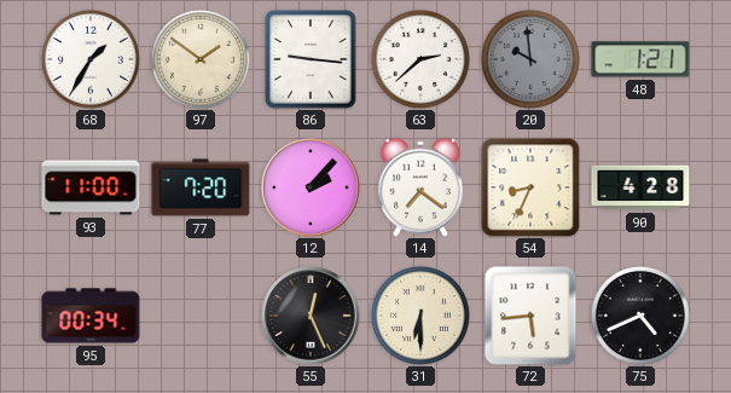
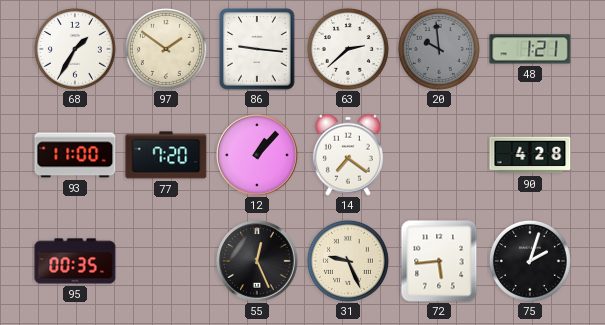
12: 2:07 -> 1:07
54: 8:34 -> none
95: 00:34 -> 00:35
31: 6:30 -> 9:26
75: 4:41 -> 2:03
